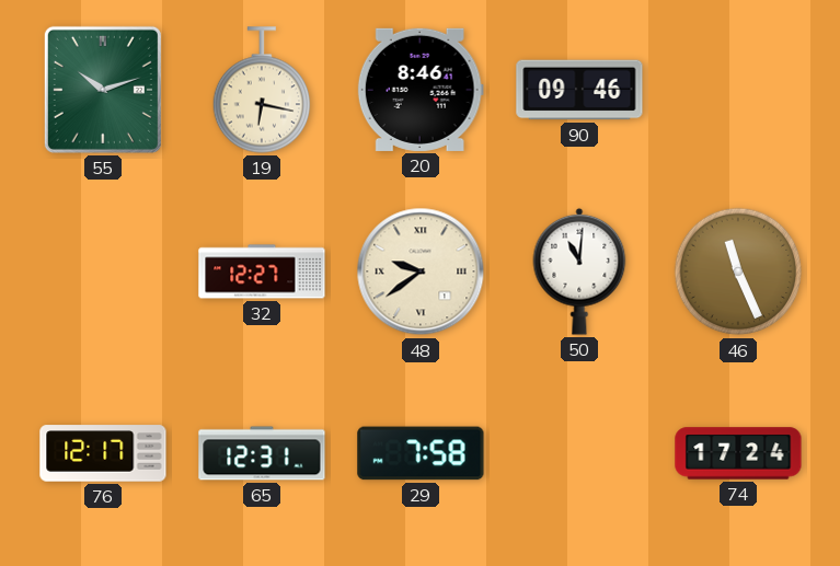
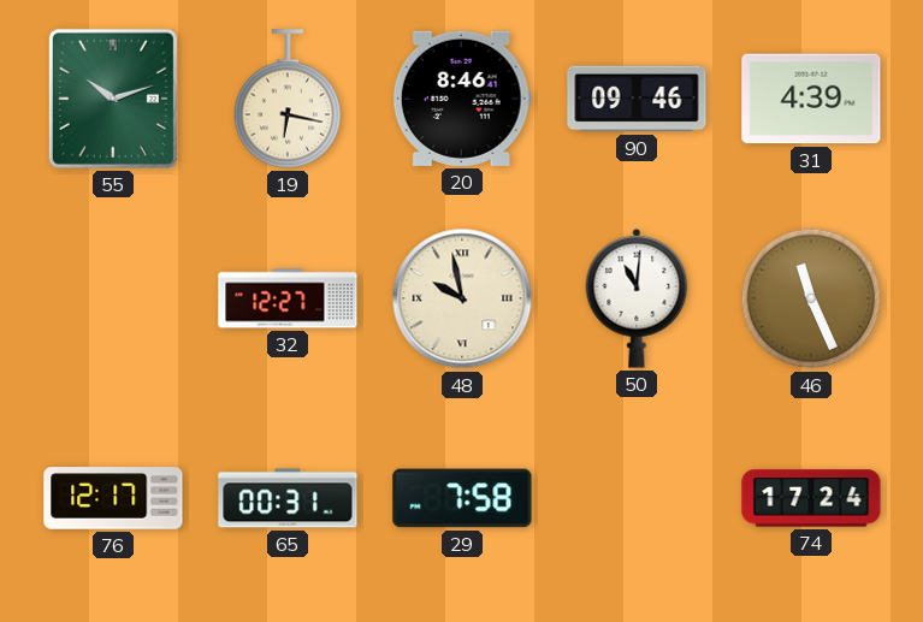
31: none -> 4:39
48: 9:39 -> 9:58
65: 12:31 -> 00:31
